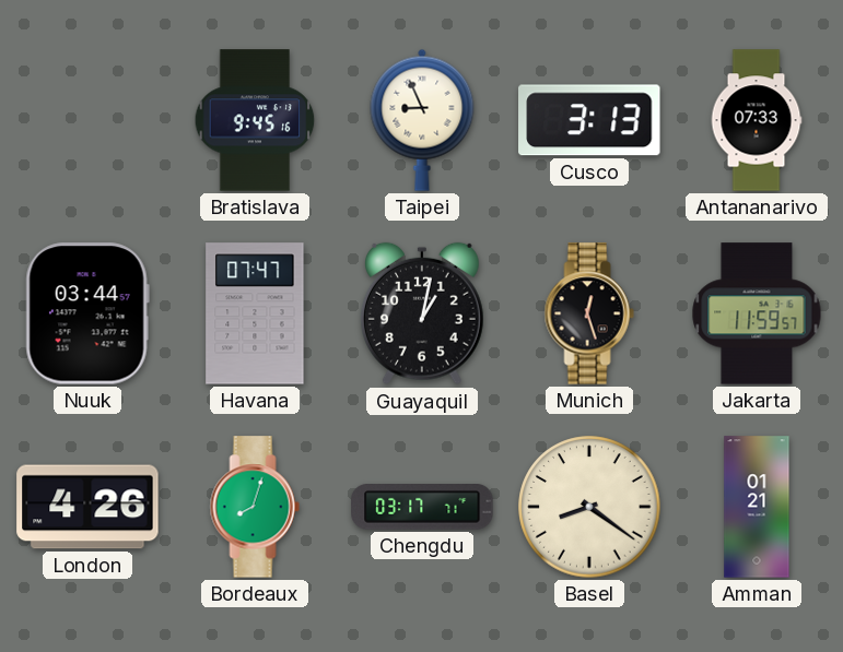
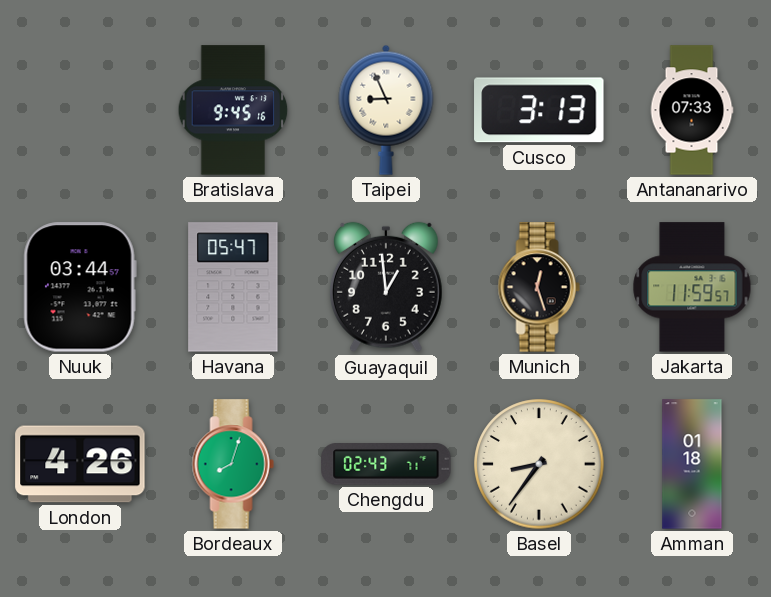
Havana: 07:47 -> 05:47
Guayaquil: 1:02 -> 12:59
Chengdu: 03:17 -> 02:43
Basel: 8:21 -> 8:36
Amman: 01:21 -> 01:18
